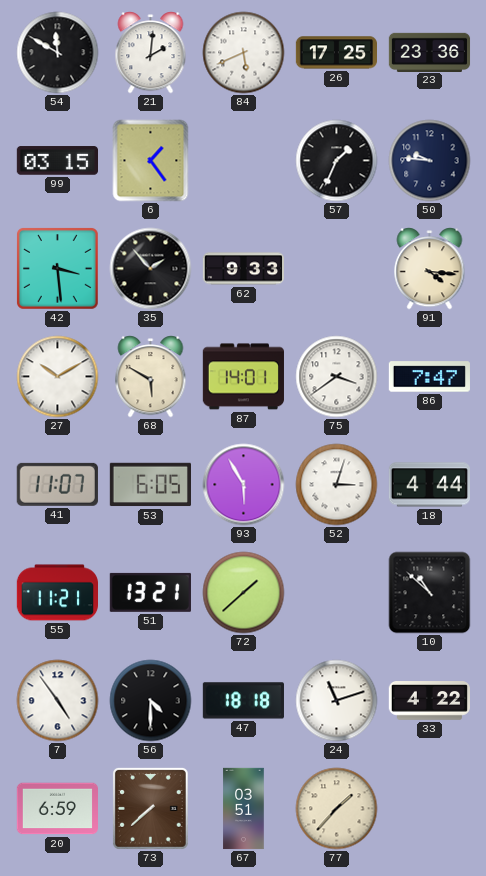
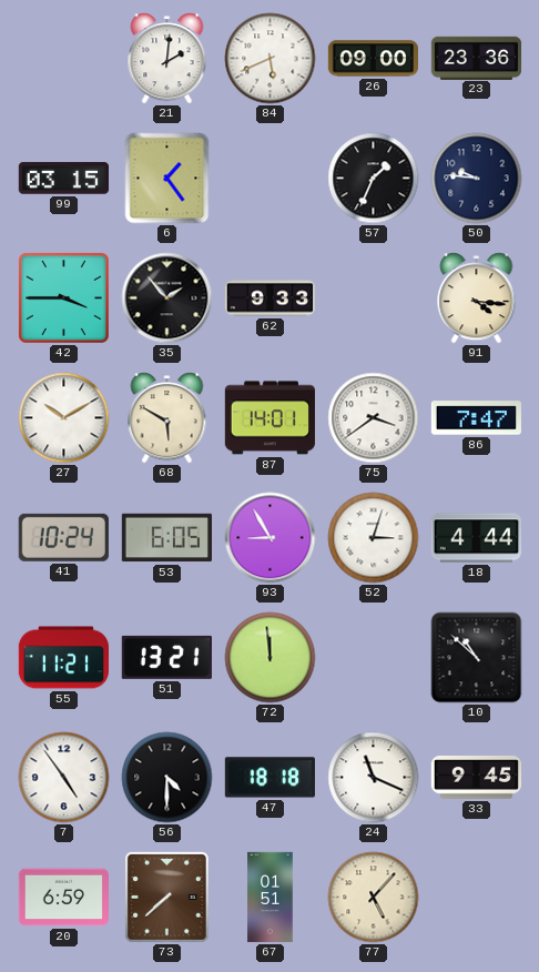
54: 11:50 -> none
26: 17:25 -> 09:00
42: 3:29 -> 3:45
41: 11:07 -> 10:24
93: 5:55 -> 8:55
72: 1:38 -> 11:59
24: 11:12 -> 11:19
33: 4:22 -> 9:45
67: 03:51 -> 01:51
77: 1:37 -> 5:07
